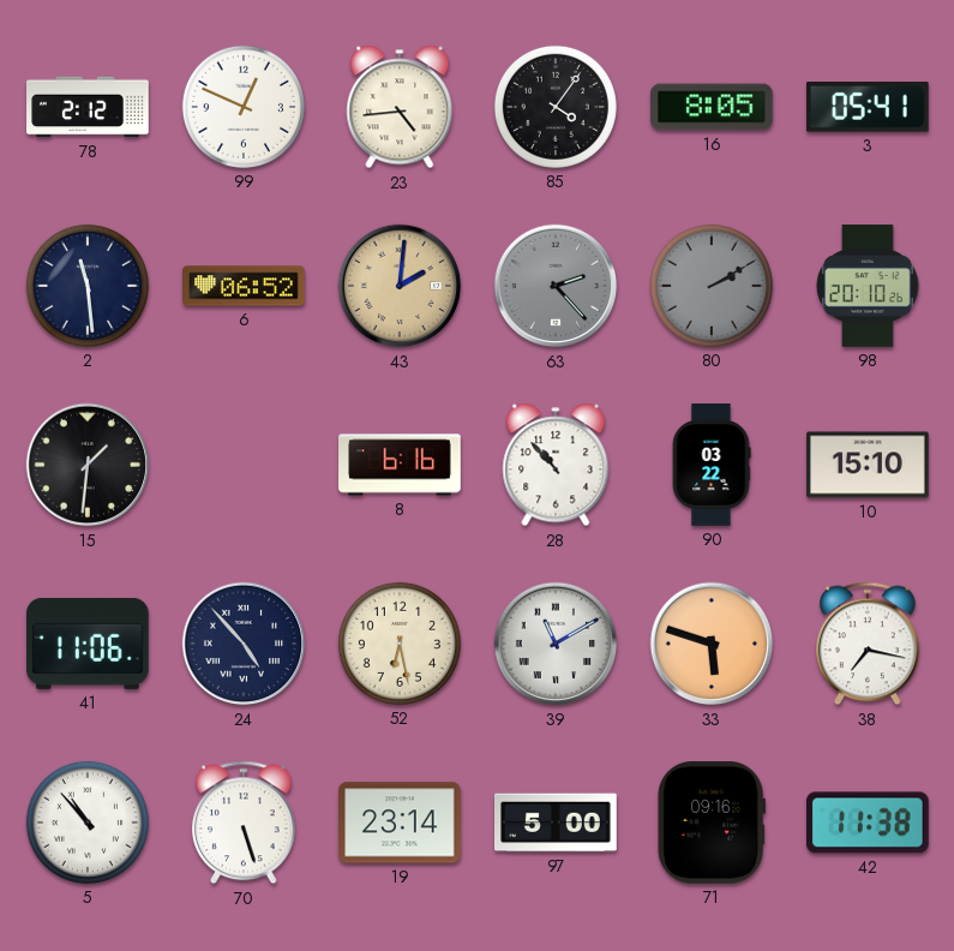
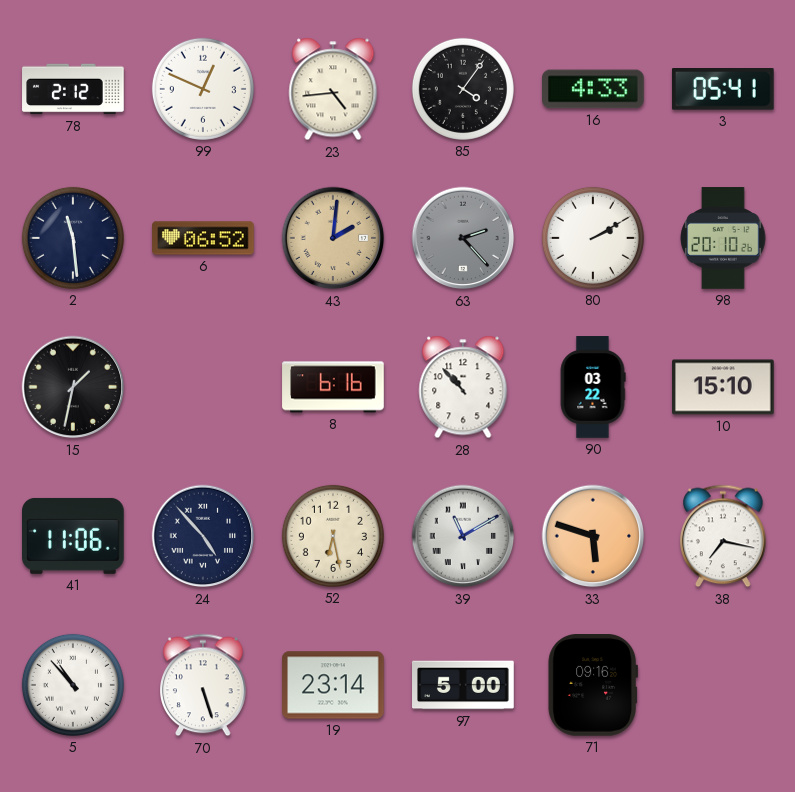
16: 8:05 -> 4:33
80 dial: grey -> white
15: 1:31 -> 1:32
42: 11:38 -> none
